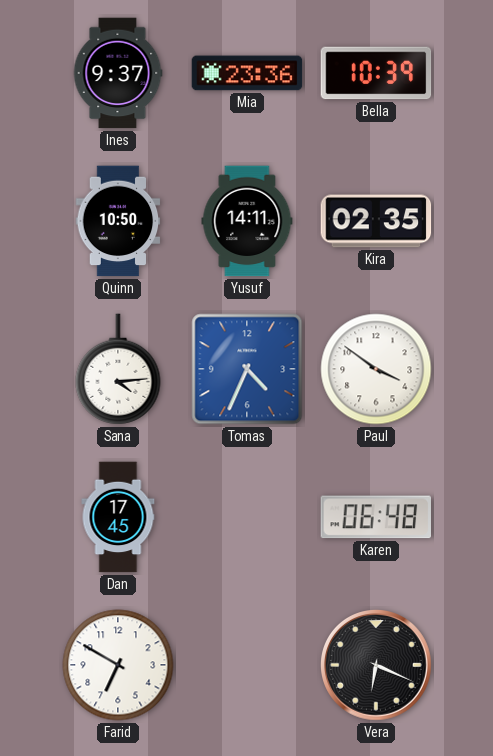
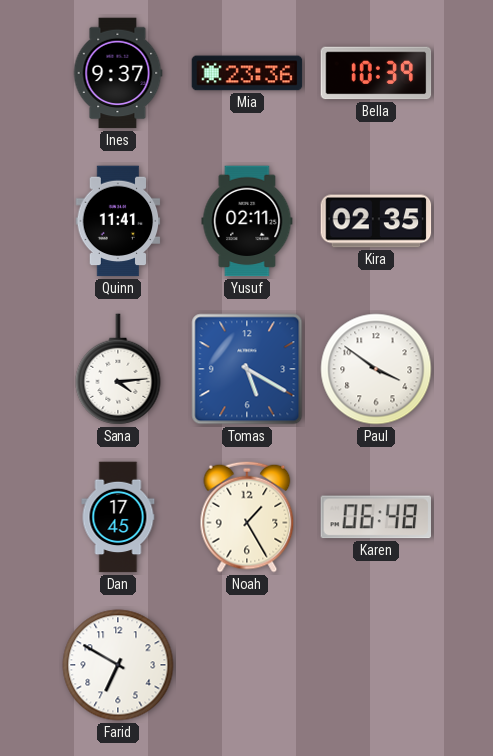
Quinn: 10:50 -> 11:41
Yusuf: 14:11 -> 02:11
Tomas: 4:34 -> 5:20
Noah: none -> 1:25
Vera: 6:19 -> none
